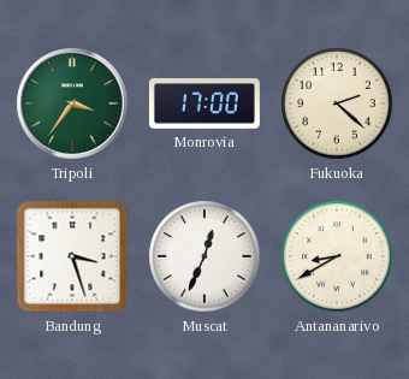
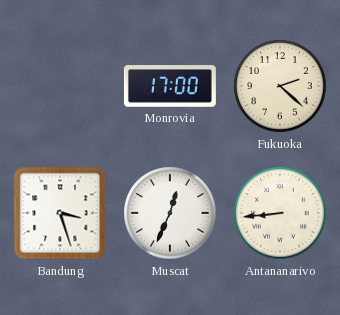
Tripoli: 3:36 -> none
Antananarivo: 8:40 -> 8:44
